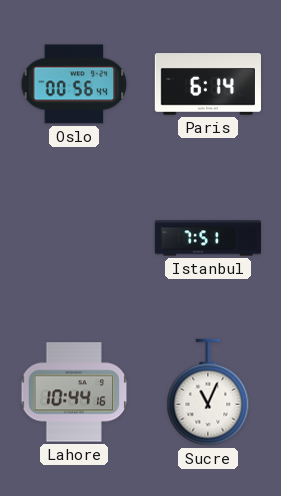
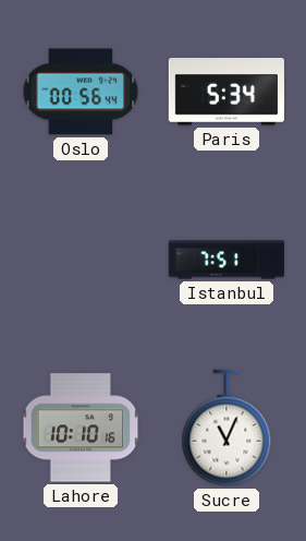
Paris: 6:14 -> 5:34
Lahore: 10:44 -> 10:10
